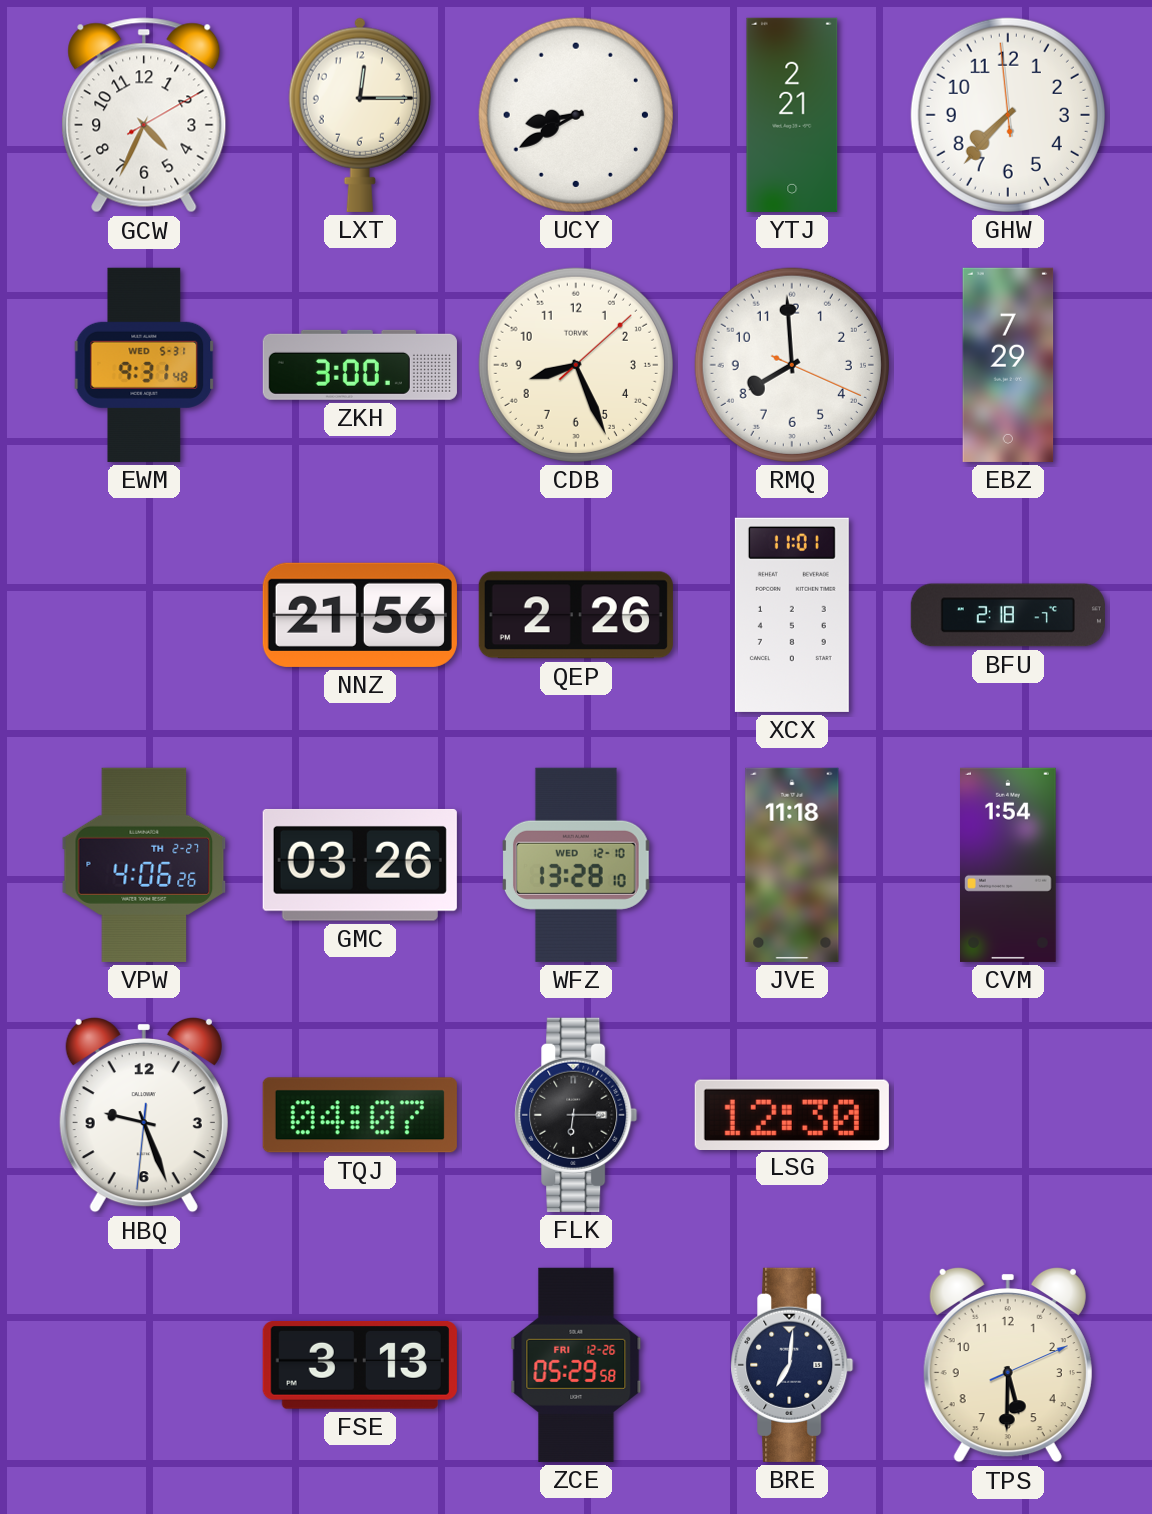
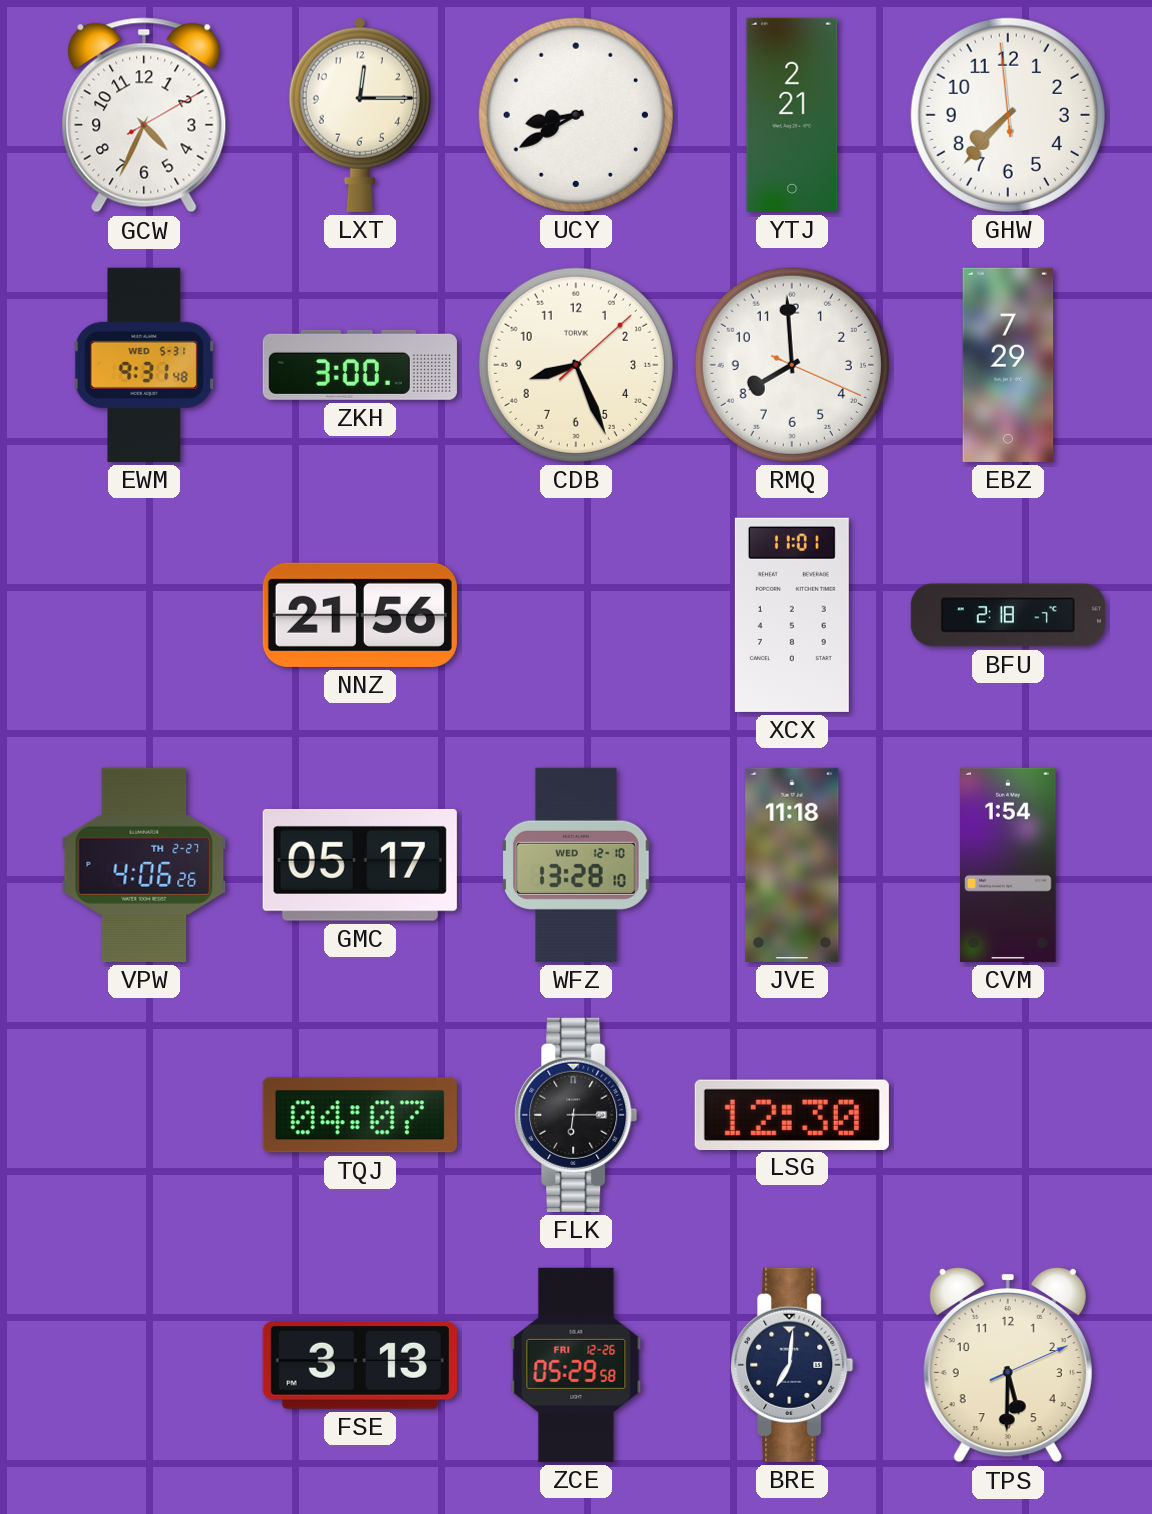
QEP: 2:26 -> none
GMC: 03:26 -> 05:17
HBQ: 9:26 -> none
